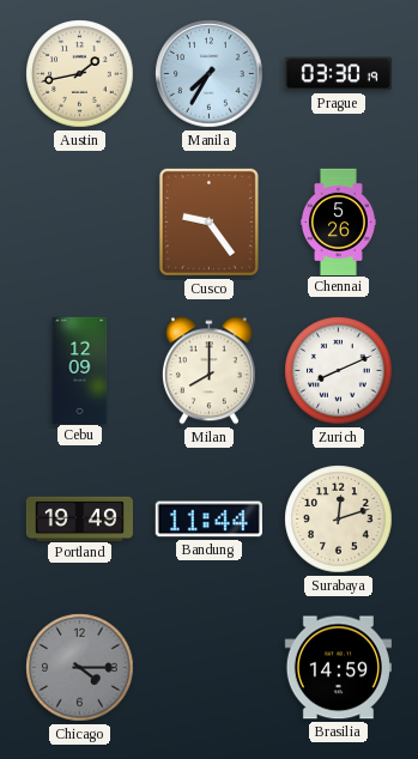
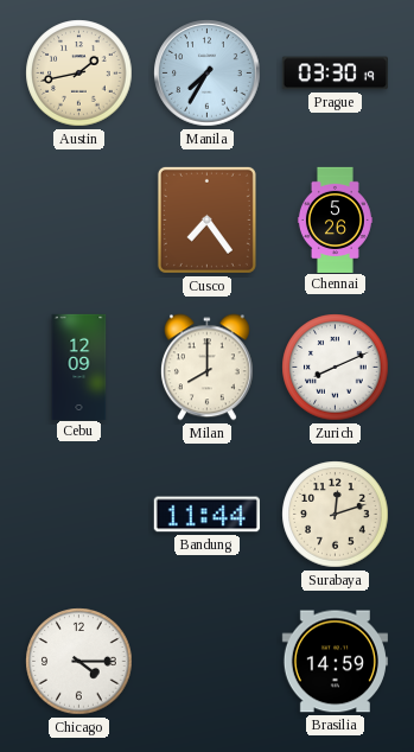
Cusco: 9:24 -> 7:24
Portland: 19:49 -> none
Chicago dial: grey -> white
